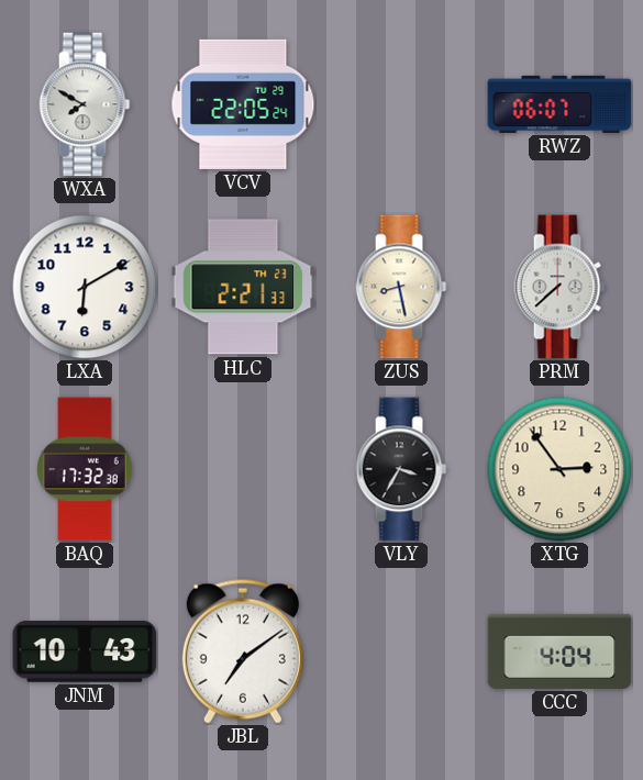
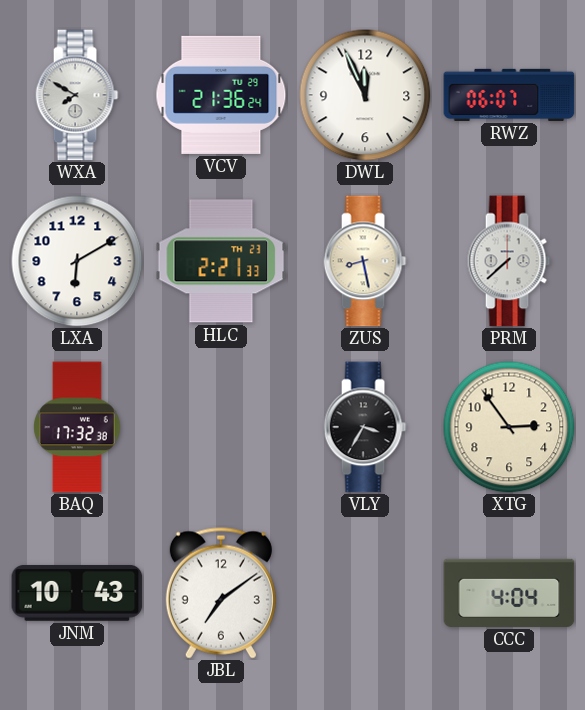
VCV: 22:05 -> 21:36
DWL: none -> 11:56
